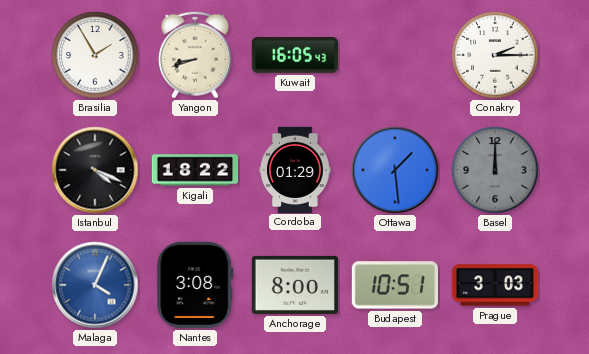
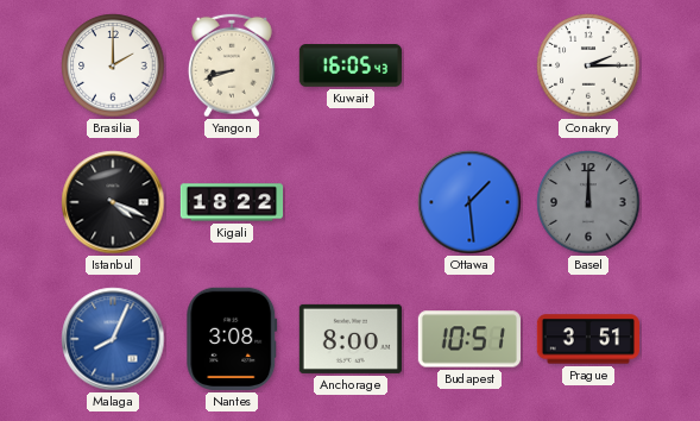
Brasilia: 1:55 -> 2:00
Cordoba: 01:29 -> none
Malaga: 4:04 -> 8:04
Prague: 3:03 -> 3:51
